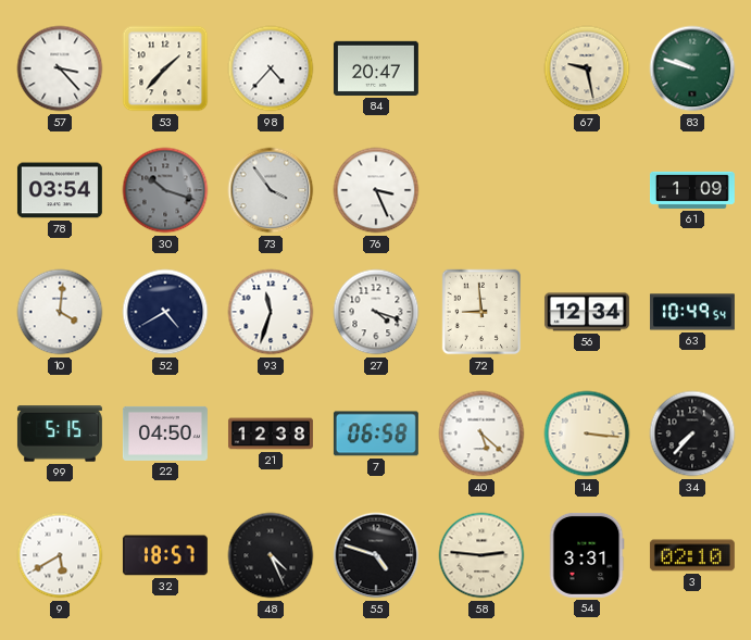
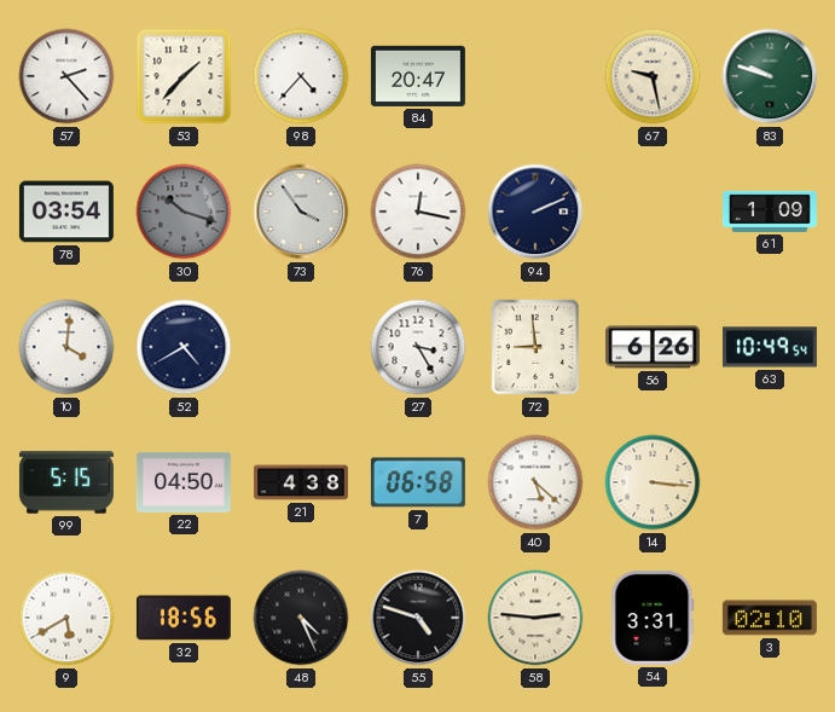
57: 3:23 -> 2:23
76: 3:26 -> 12:17
94: none -> 2:11
93: 11:33 -> none
27: 4:18 -> 3:25
56: 12:34 -> 6:26
21: 12:38 -> 4:38
34: 7:37 -> none
32: 18:57 -> 18:56
